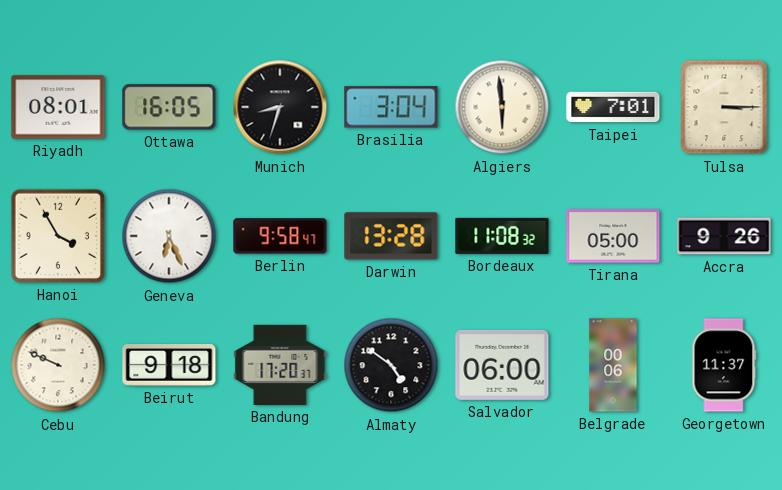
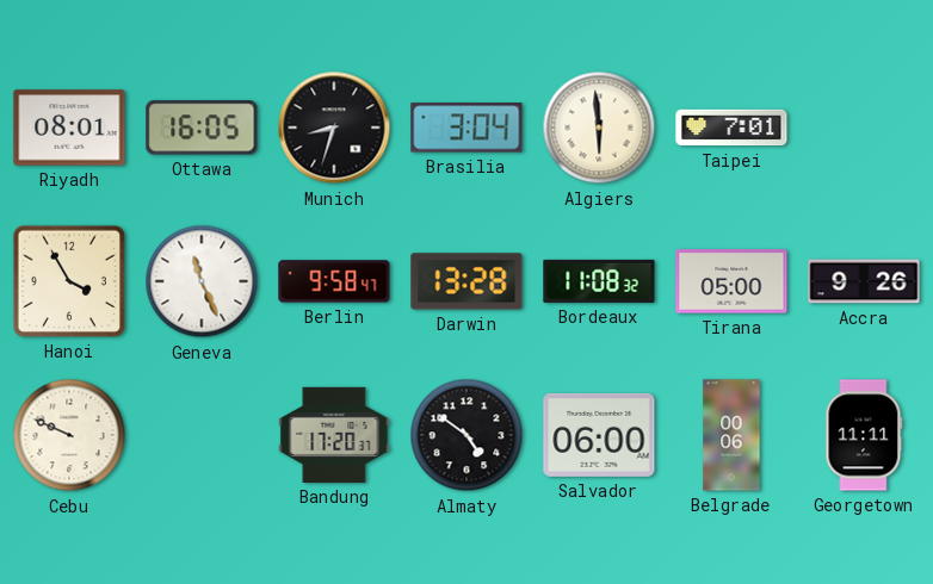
Tulsa: 3:15 -> none
Geneva: 6:26 -> 11:26
Beirut: 9:18 -> none
Georgetown: 11:37 -> 11:11
